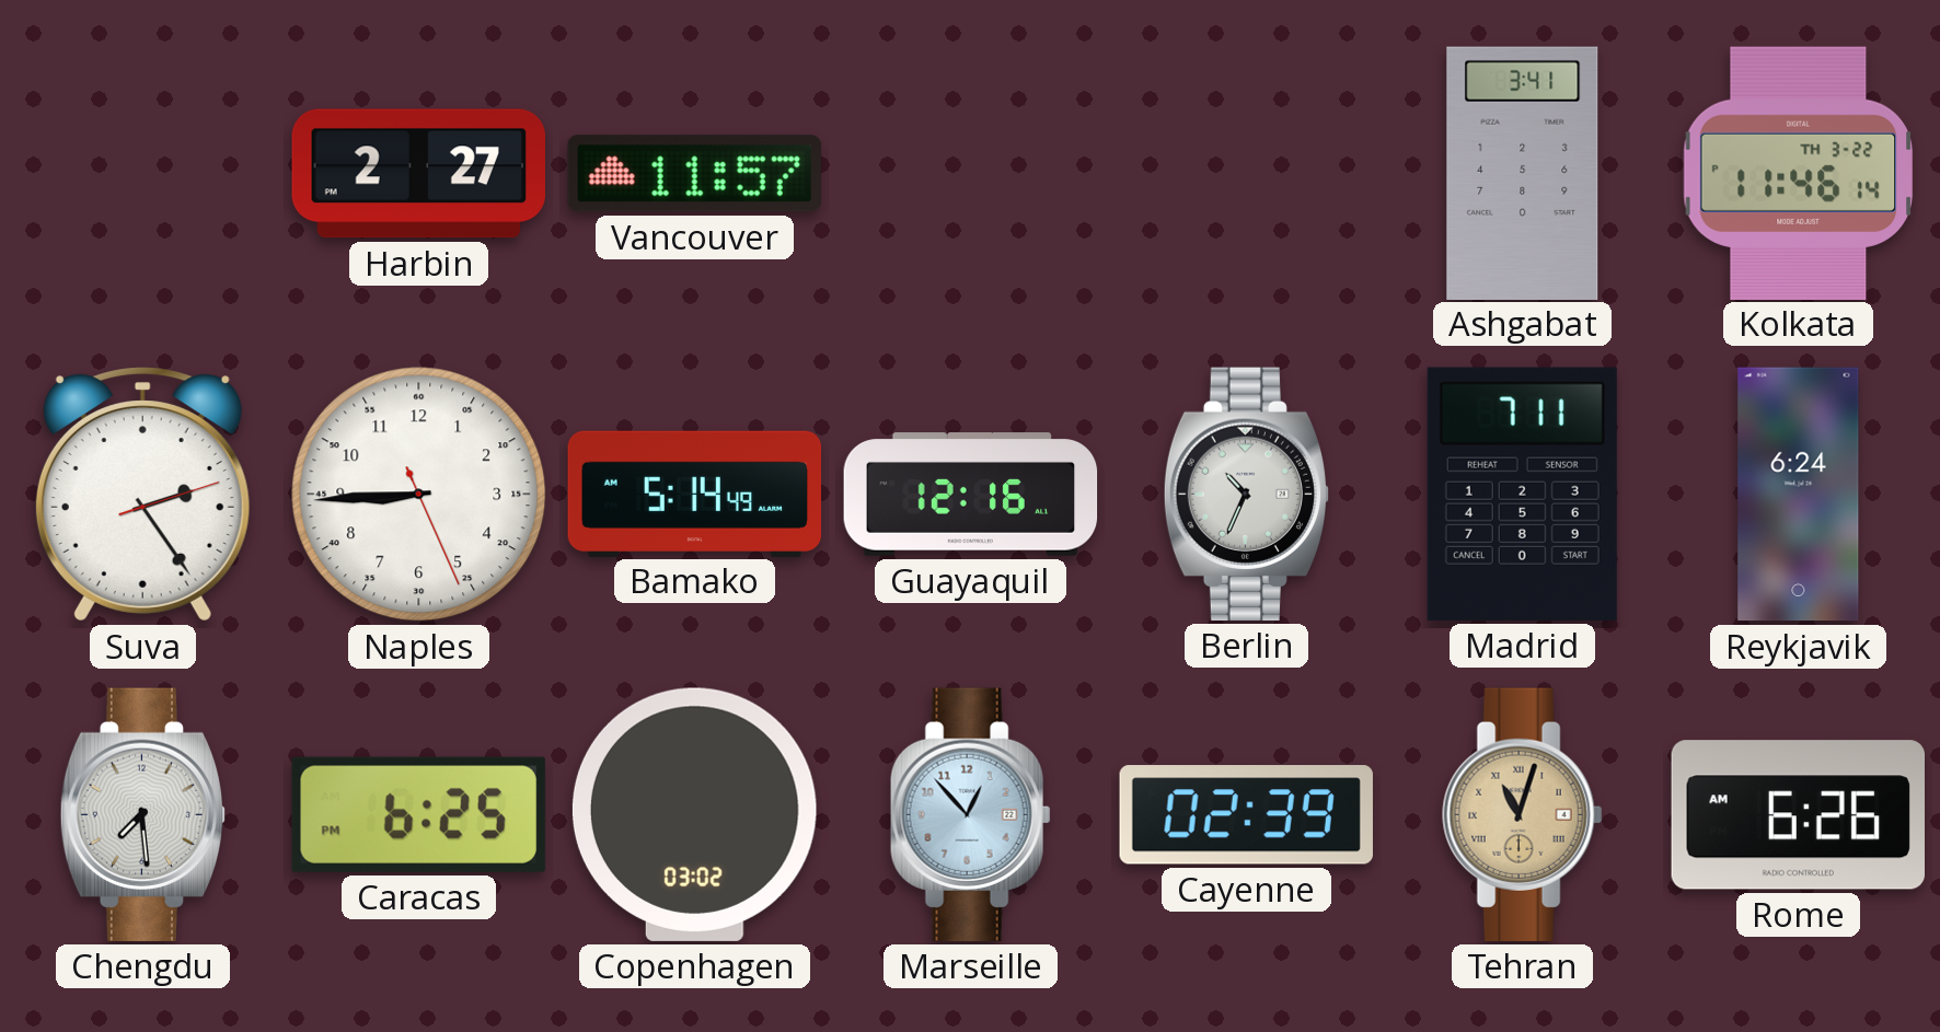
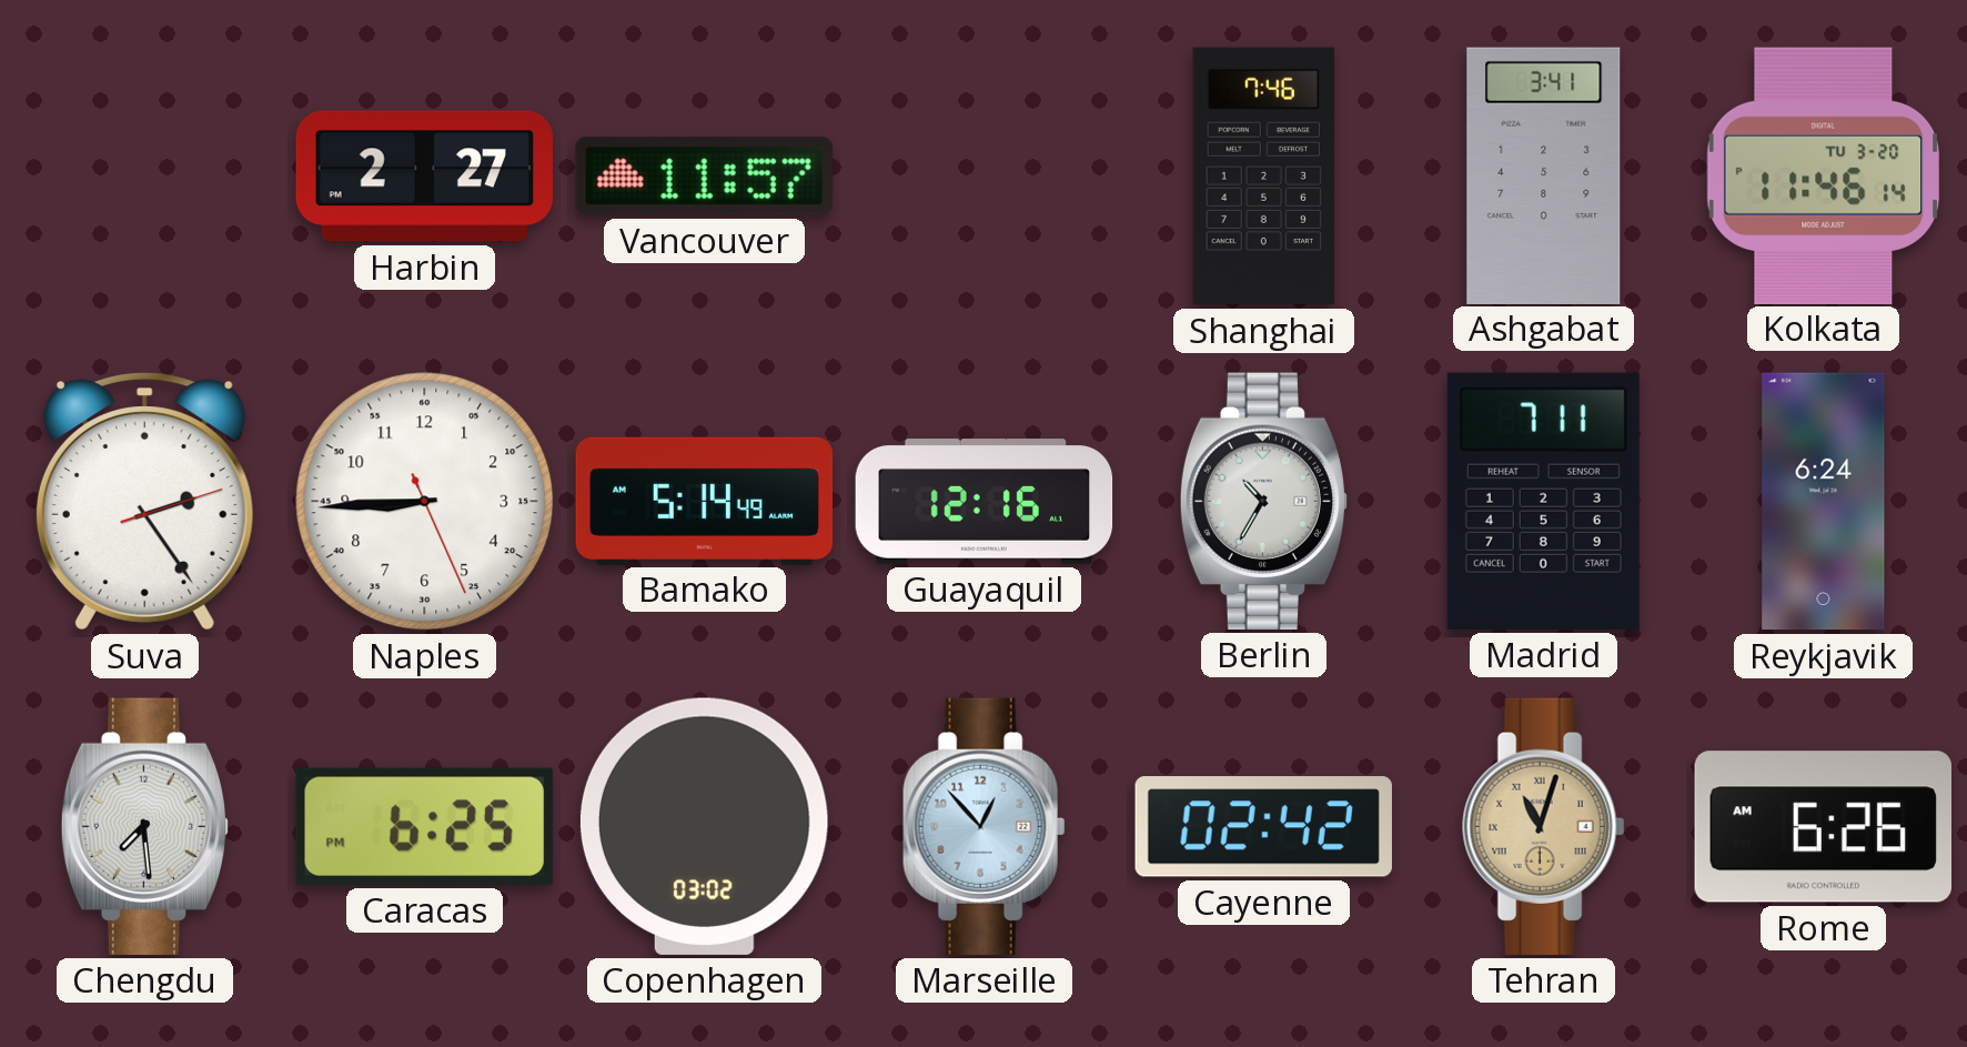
Shanghai: none -> 7:46
Kolkata date: TH 3-22 -> TU 3-20
Berlin: 10:34 -> 10:35
Cayenne: 02:39 -> 02:42
